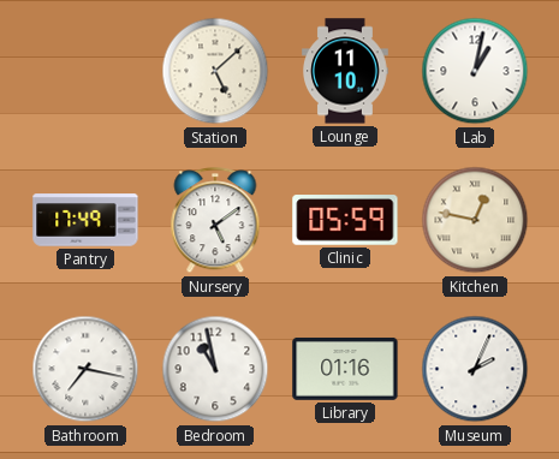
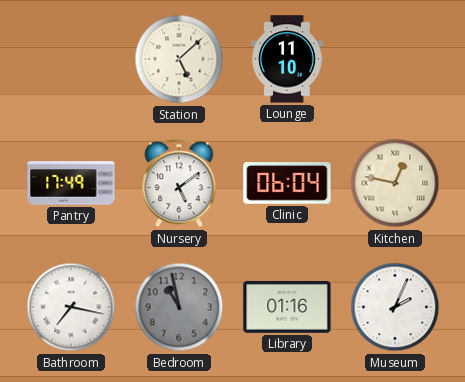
Lab: 1:02 -> none
Clinic: 05:59 -> 06:04
Bedroom dial: white -> grey
